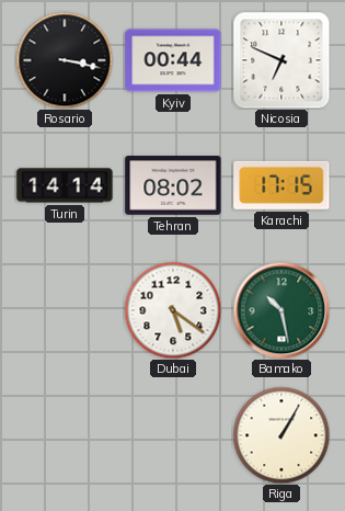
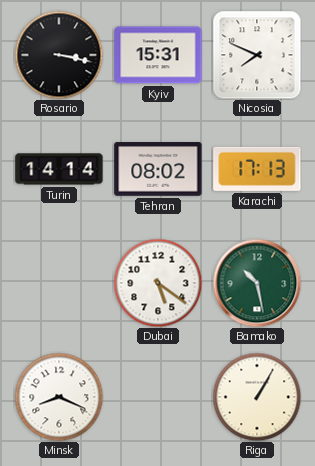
Kyiv: 00:44 -> 15:31
Nicosia: 6:49 -> 7:49
Karachi: 17:15 -> 17:13
Minsk: none -> 8:19
